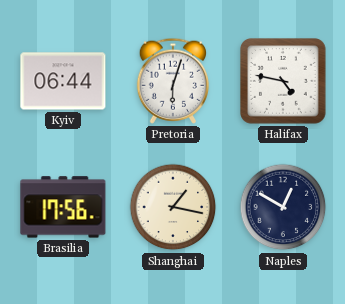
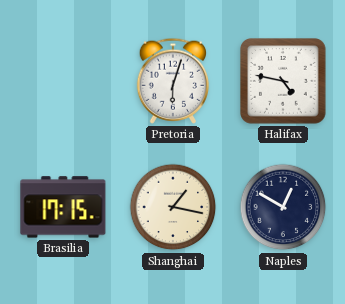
Kyiv: 06:44 -> none
Brasilia: 17:56 -> 17:15
